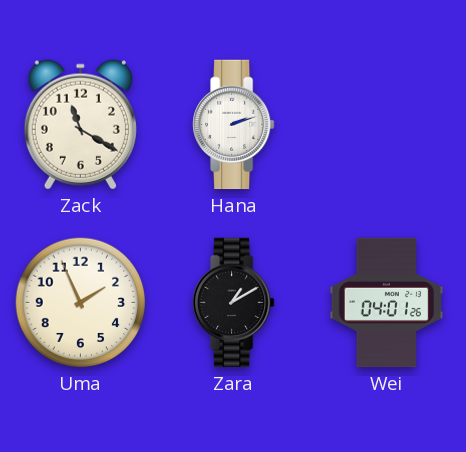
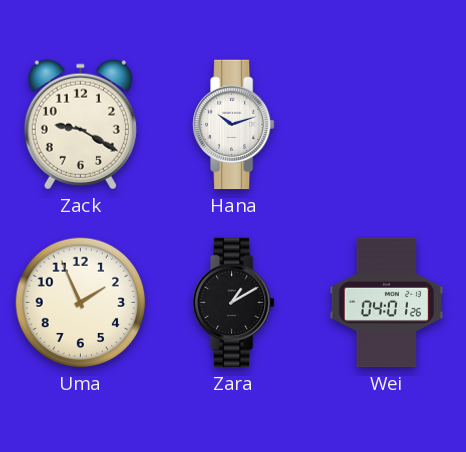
Zack: 11:20 -> 9:20
Hana: 2:12 -> 10:12
